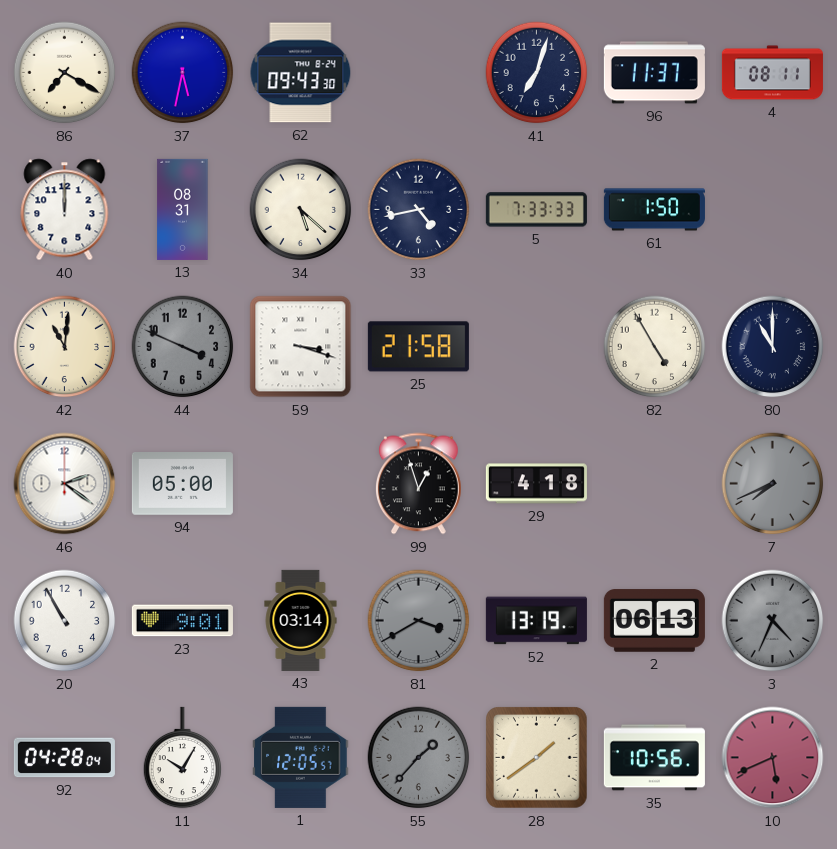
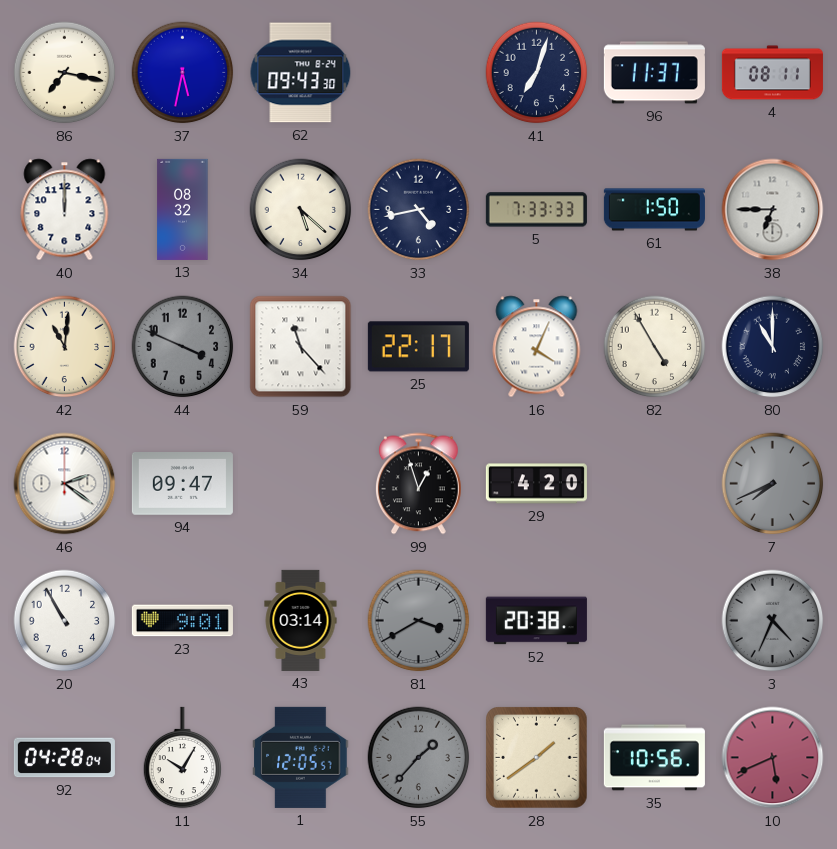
86: 7:20 -> 7:17
13: 08:31 -> 08:32
38: none -> 6:45
59: 3:18 -> 11:23
25: 21:58 -> 22:17
16: none -> 4:04
94: 05:00 -> 09:47
29: 4:18 -> 4:20
52: 13:19 -> 20:38
2: 06:13 -> none
